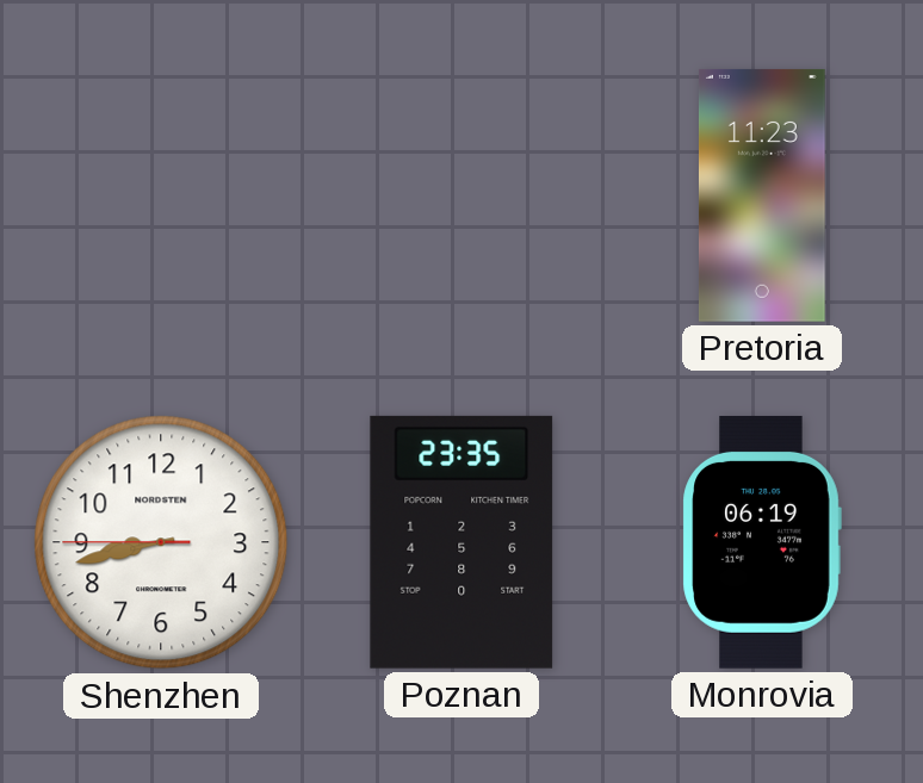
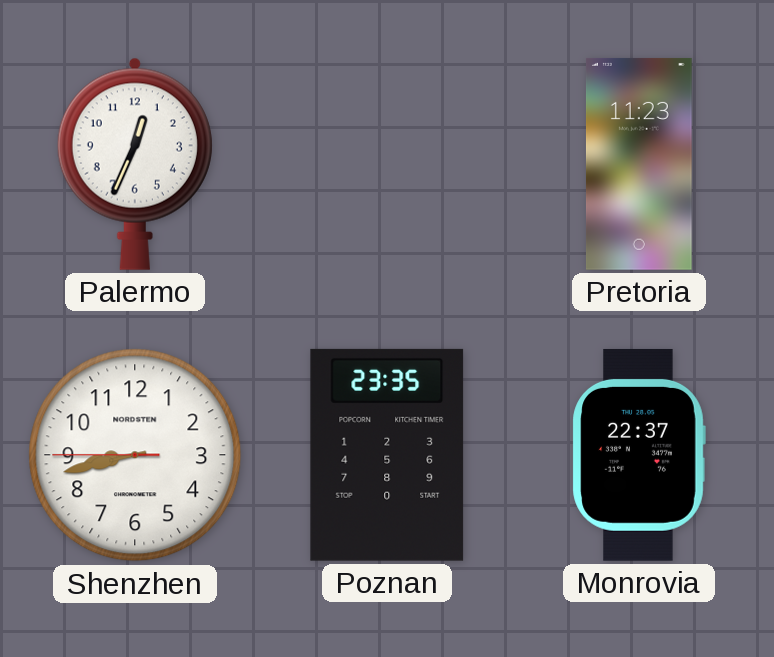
Palermo: none -> 12:34
Monrovia: 06:19 -> 22:37
